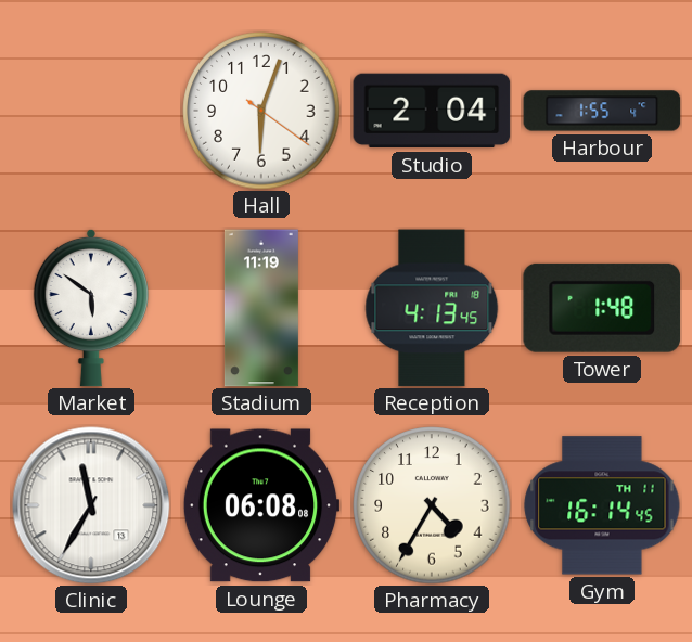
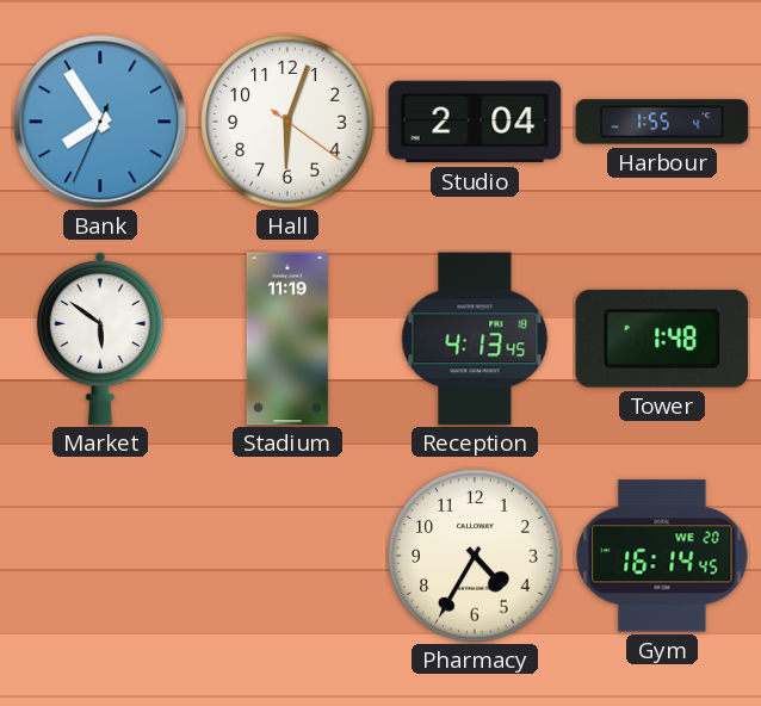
Bank: none -> 7:54
Clinic: 11:35 -> none
Lounge: 06:08 -> none
Gym date: TH 11 -> WE 20
